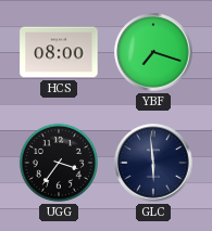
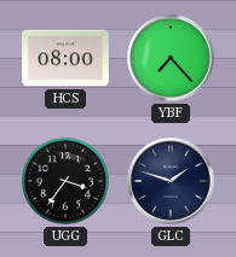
YBF: 7:18 -> 7:23
GLC: 5:59 -> 1:48
